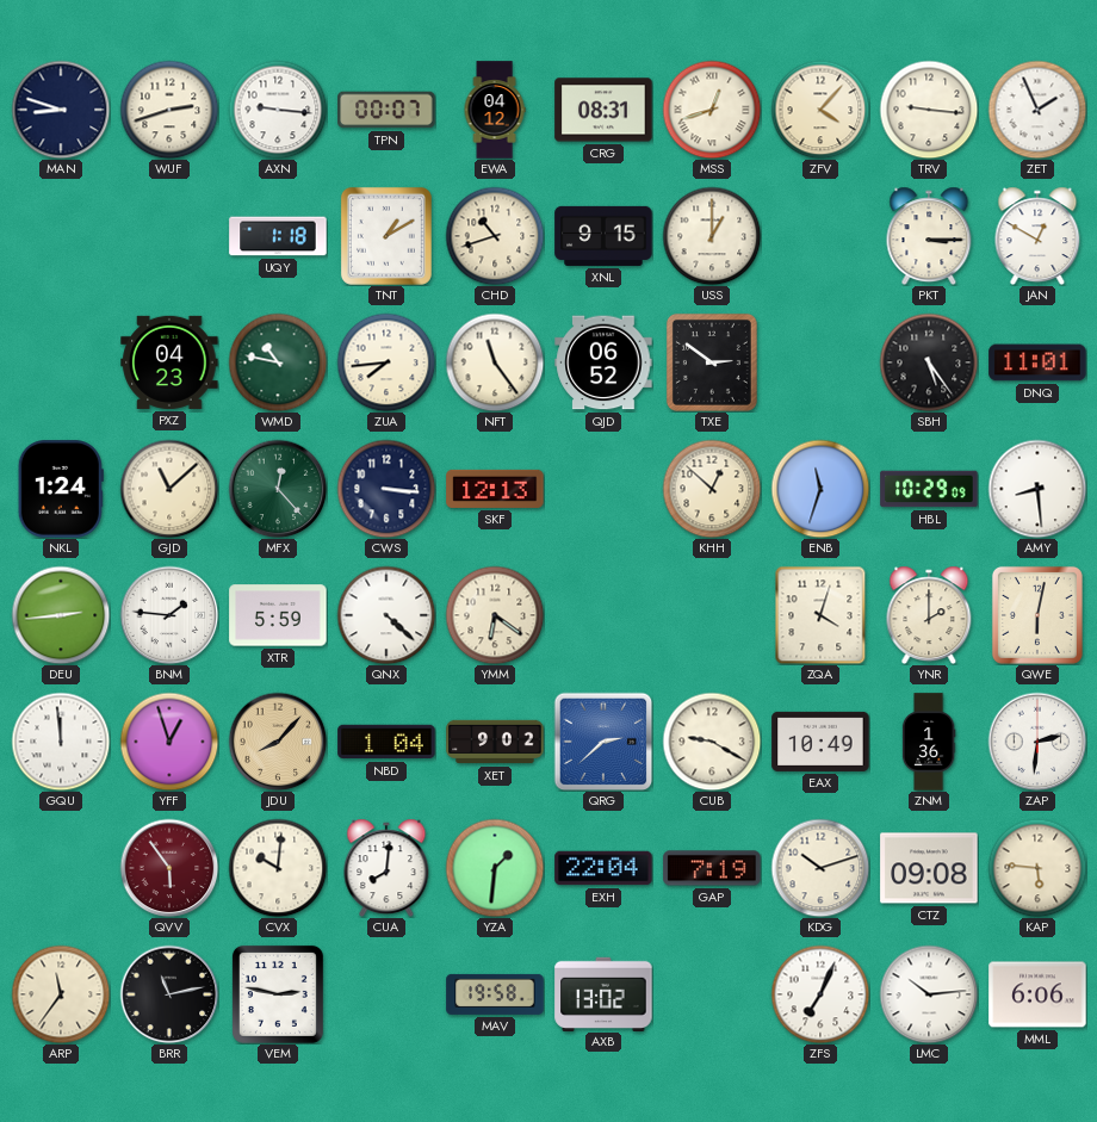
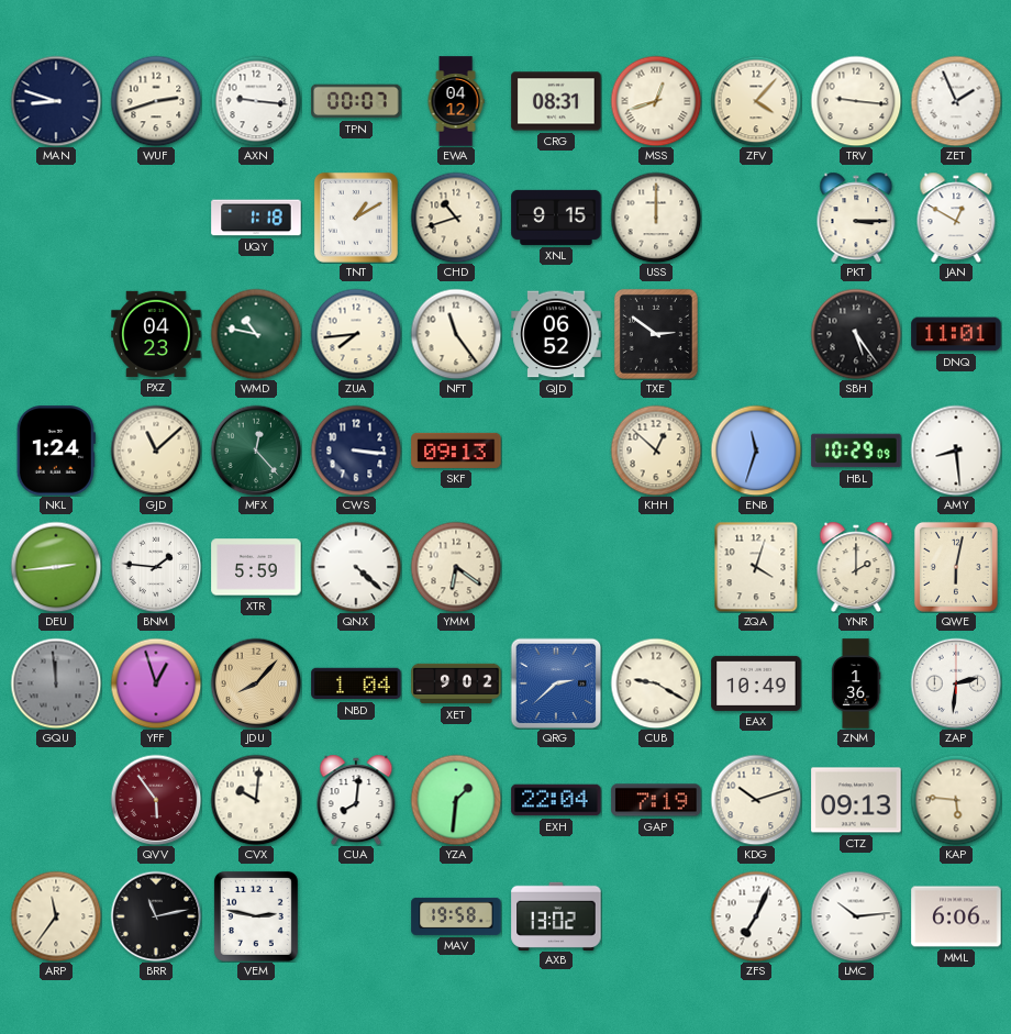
USS: 1:00 -> 12:00
SKF: 12:13 -> 09:13
GQU dial: white -> grey
CTZ: 09:08 -> 09:13
